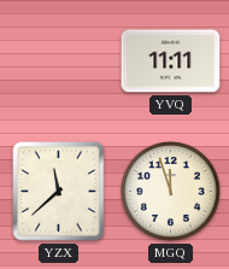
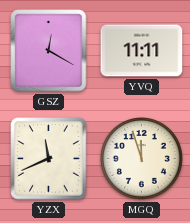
GSZ: none -> 12:20
YZX: 11:38 -> 11:41
